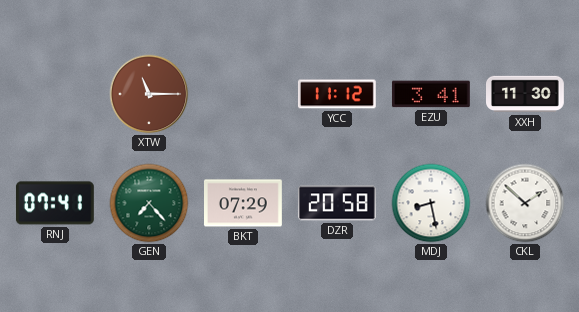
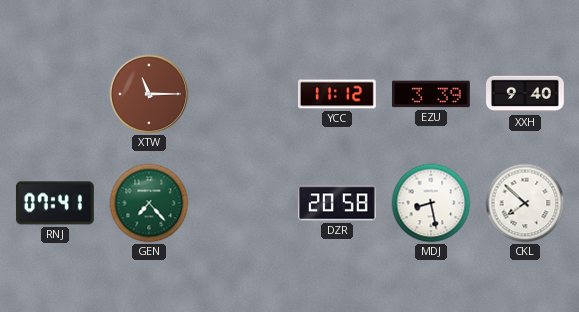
EZU: 3:41 -> 3:39
XXH: 11:30 -> 9:40
BKT: 07:29 -> none
CKL: 1:52 -> 7:52
